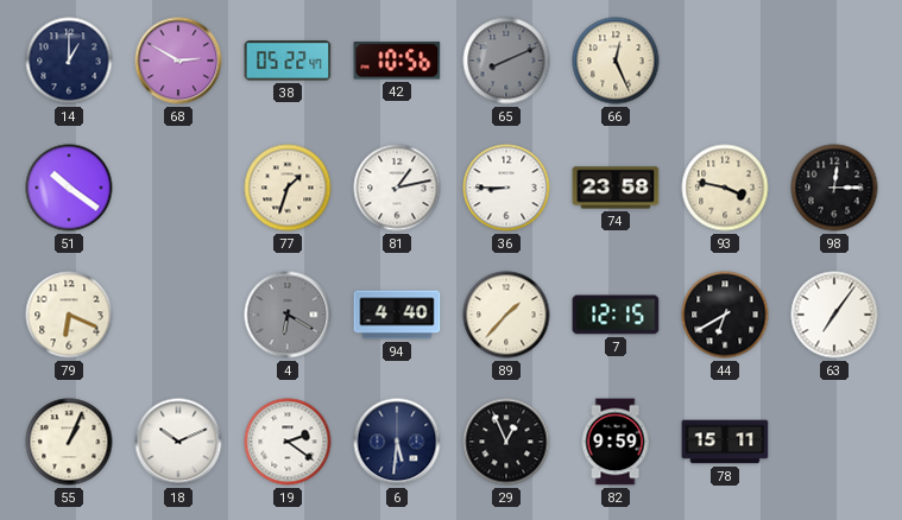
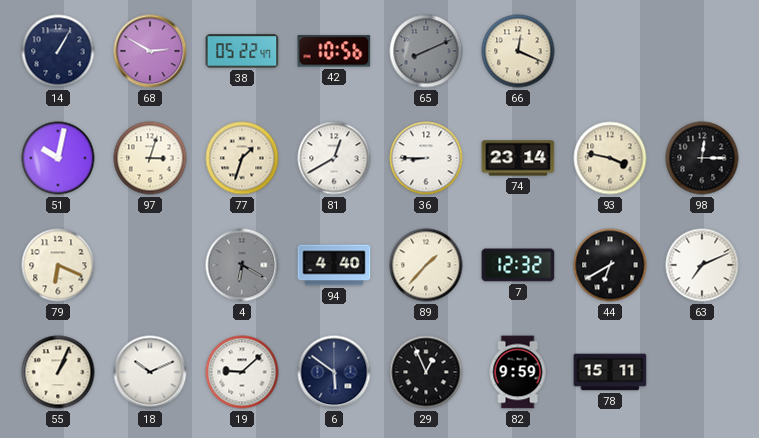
14: 1:00 -> 1:05
66: 12:26 -> 12:19
51: 10:21 -> 10:02
97: none -> 3:03
81: 1:13 -> 12:40
74: 23:58 -> 23:14
7: 12:15 -> 12:32
63: 7:06 -> 7:11
19: 2:21 -> 9:08
6: 5:31 -> 5:51
